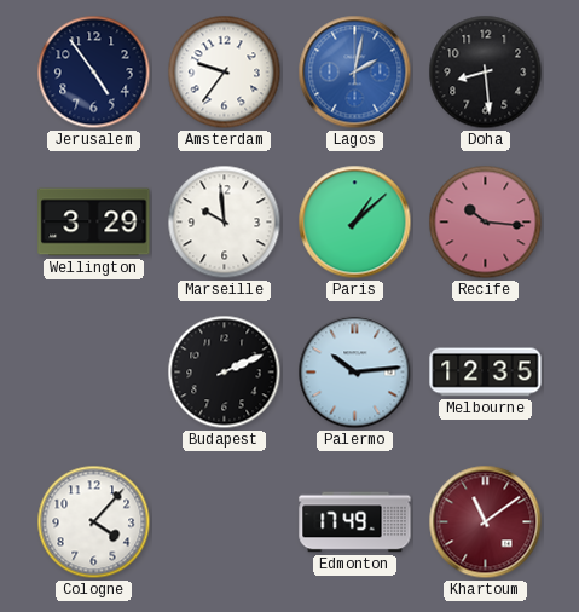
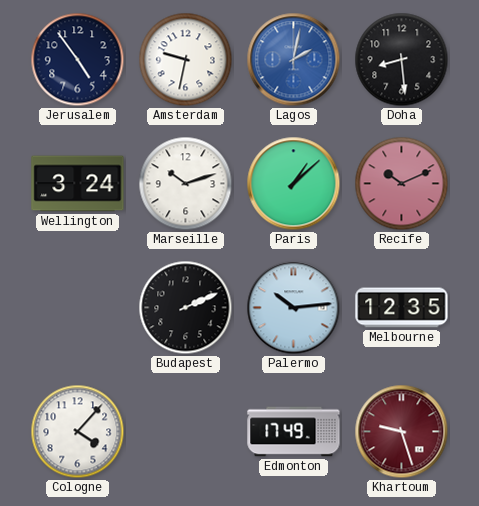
Amsterdam: 9:36 -> 9:32
Wellington: 3:29 -> 3:24
Marseille: 9:59 -> 10:12
Recife: 10:16 -> 10:11
Khartoum: 11:09 -> 9:27
